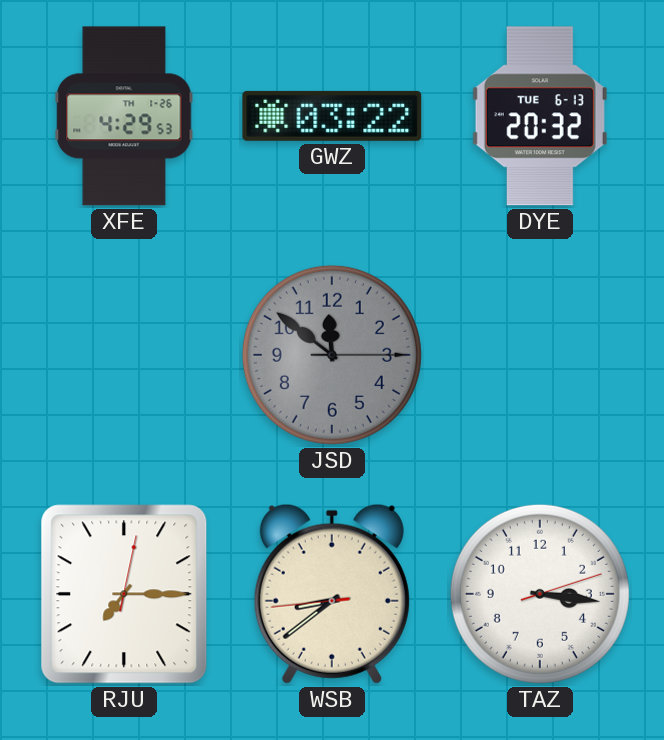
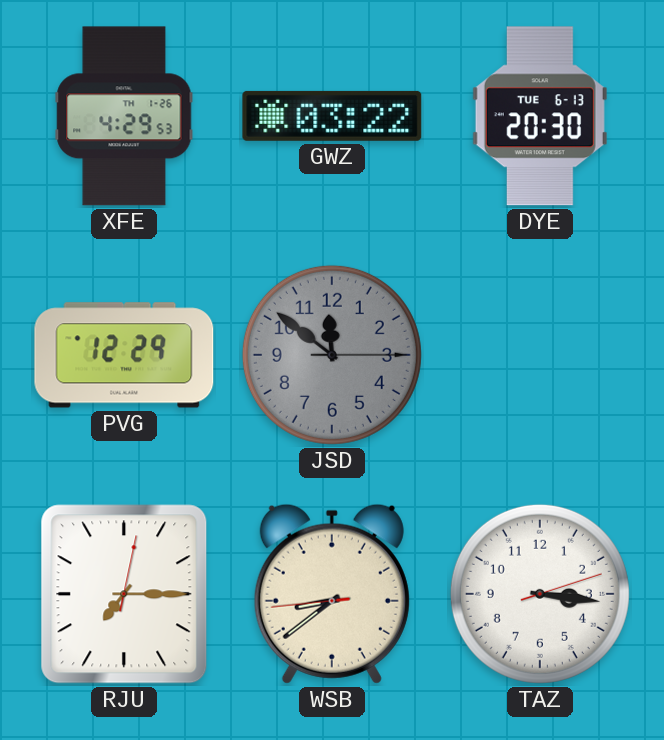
DYE: 20:32 -> 20:30
PVG: none -> 12:29
